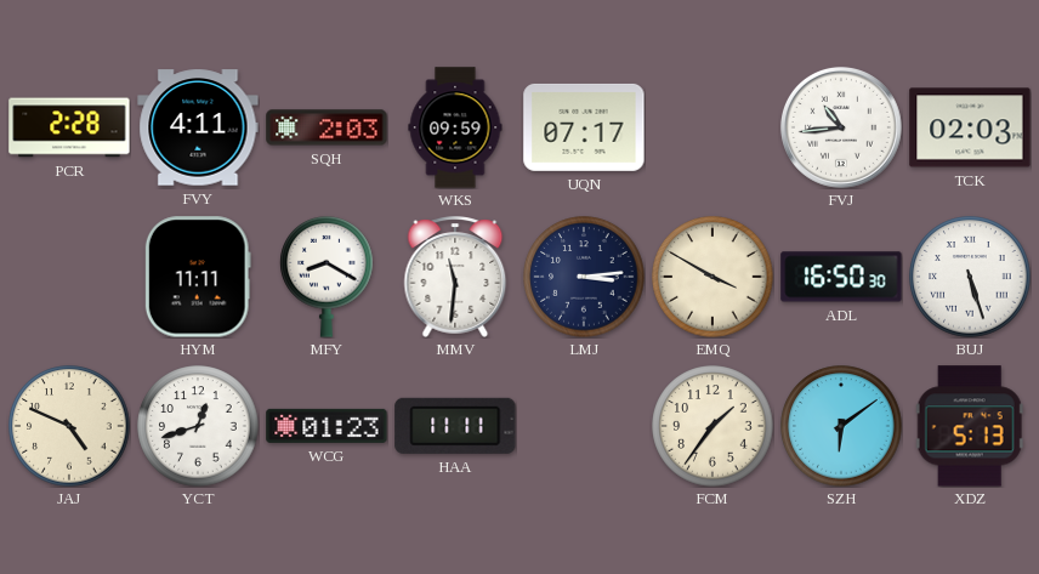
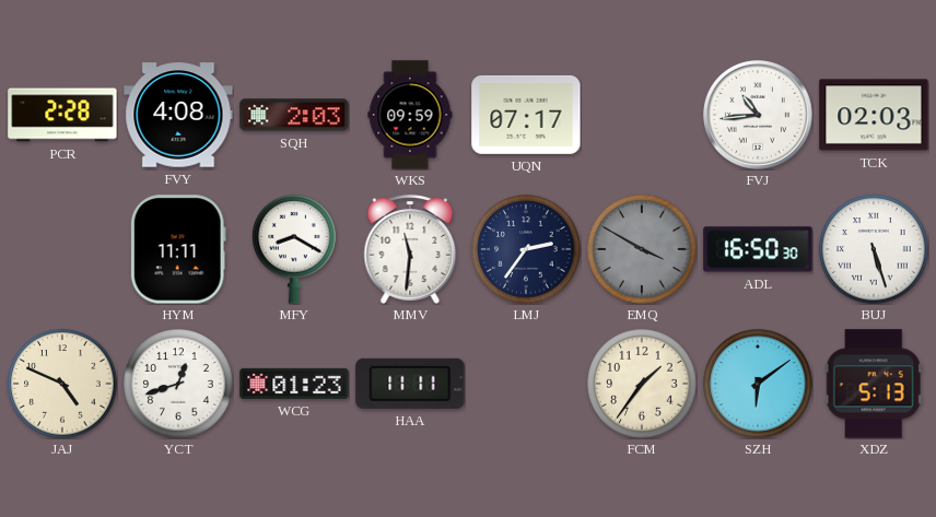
FVY: 4:11 -> 4:08
LMJ: 3:14 -> 2:36
EMQ dial: cream -> grey
